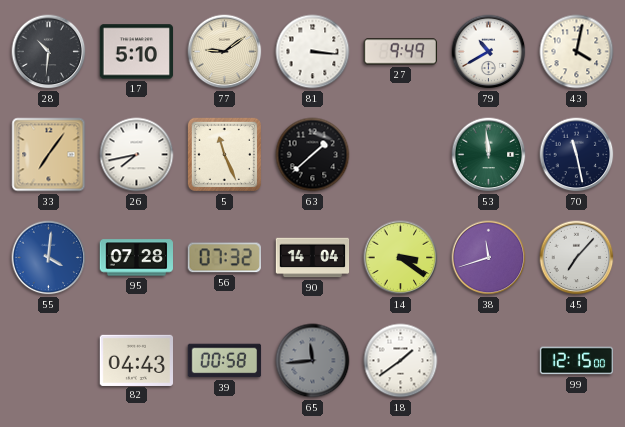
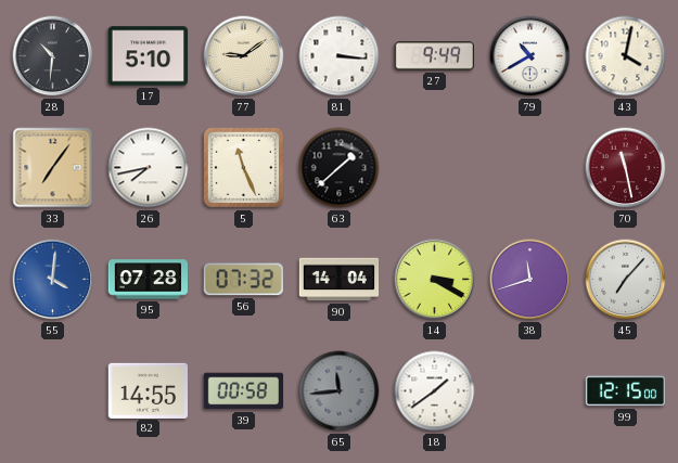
53: 11:59 -> none
70 dial: navy -> burgundy
14: 3:21 -> 3:20
82: 04:43 -> 14:55
